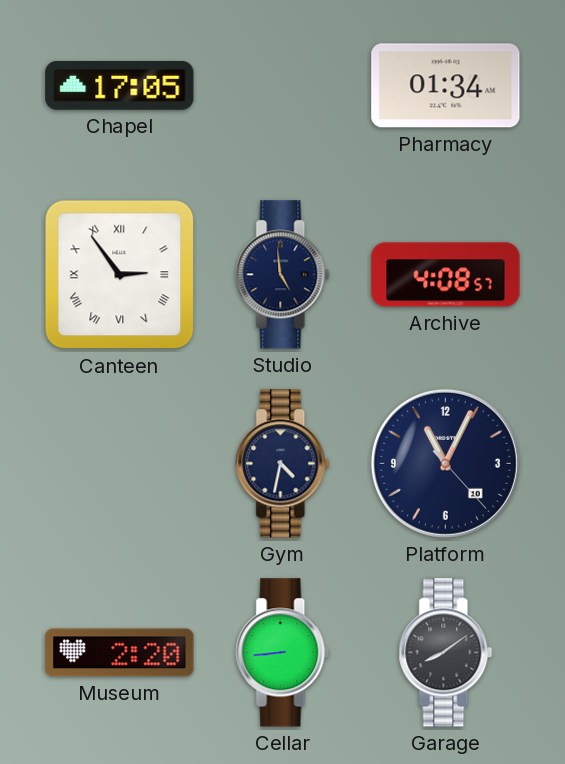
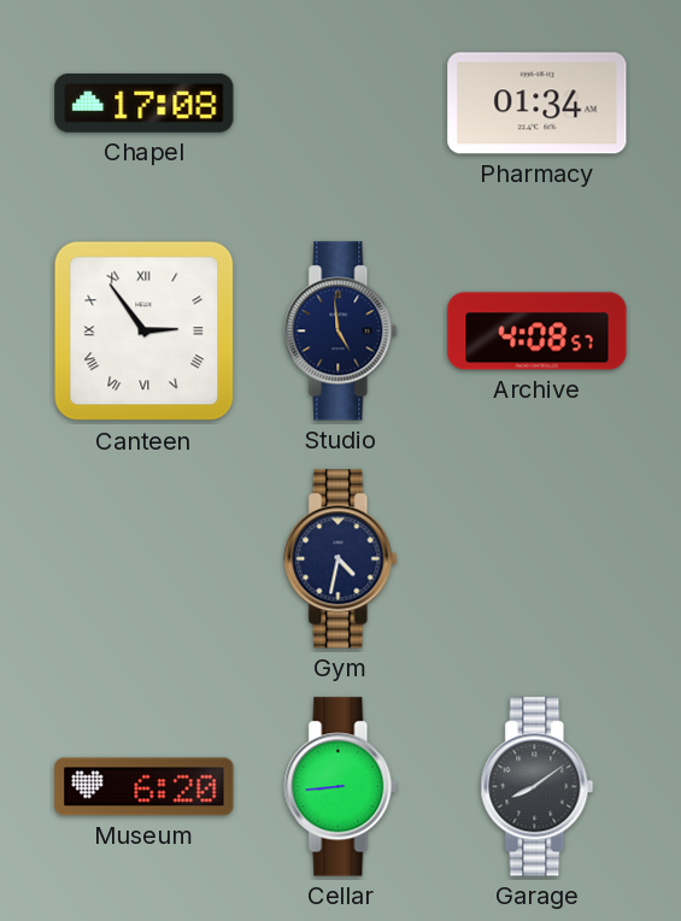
Chapel: 17:05 -> 17:08
Platform: 11:04 -> none
Museum: 2:20 -> 6:20
